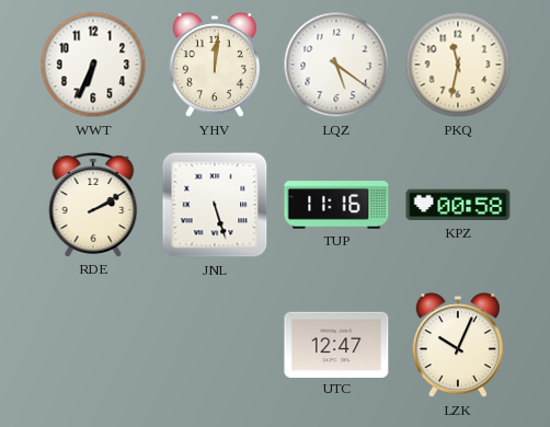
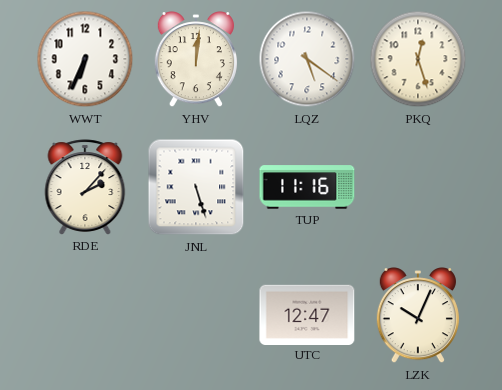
PKQ: 11:32 -> 12:27
RDE: 2:10 -> 2:07
KPZ: 00:58 -> none
